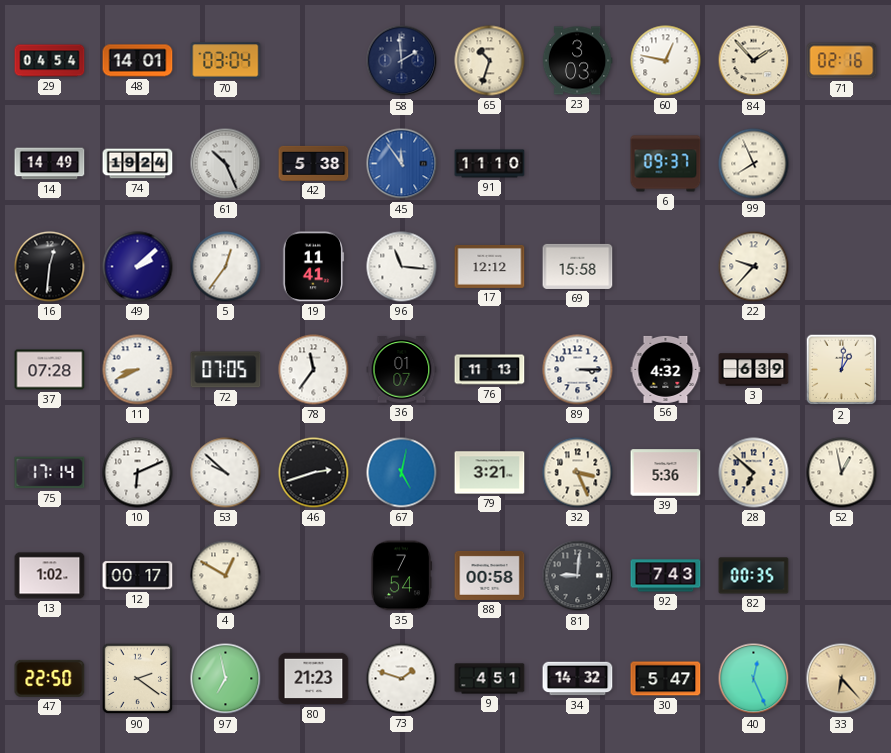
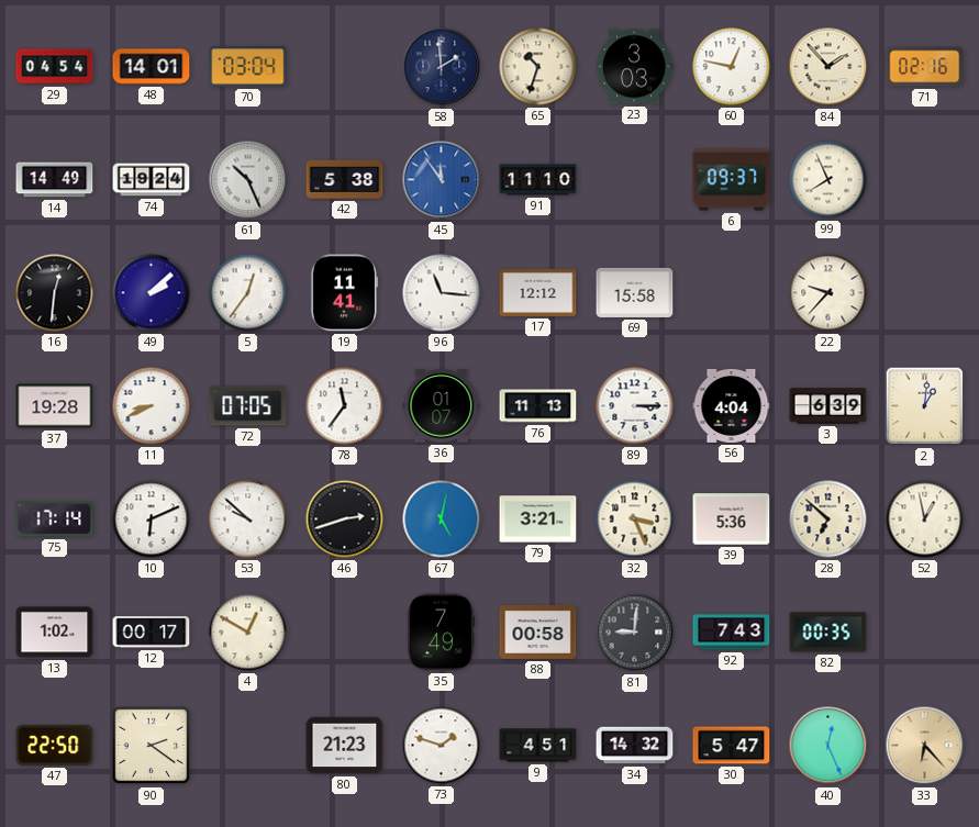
37: 07:28 -> 19:28
56: 4:32 -> 4:04
35: 7:54 -> 7:49
97: 6:58 -> none
